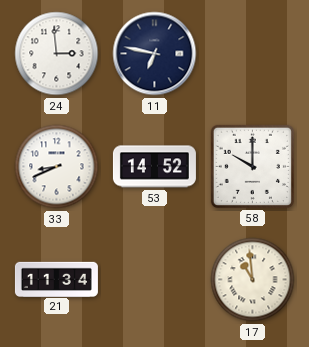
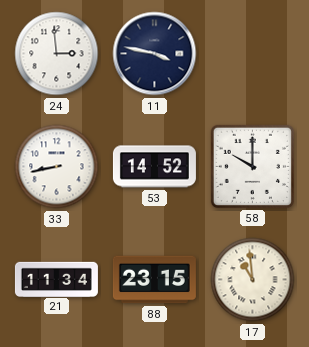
11: 6:47 -> 3:47
33: 8:41 -> 8:43
88: none -> 23:15
